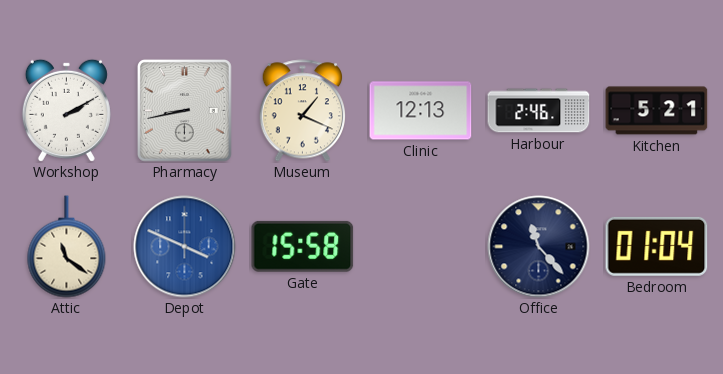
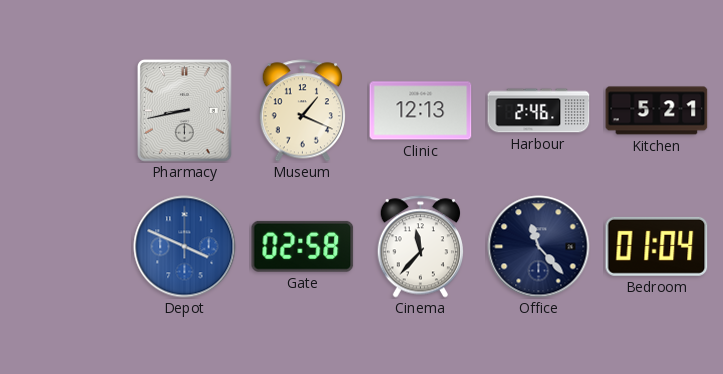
Workshop: 2:10 -> none
Attic: 11:21 -> none
Gate: 15:58 -> 02:58
Cinema: none -> 11:37
